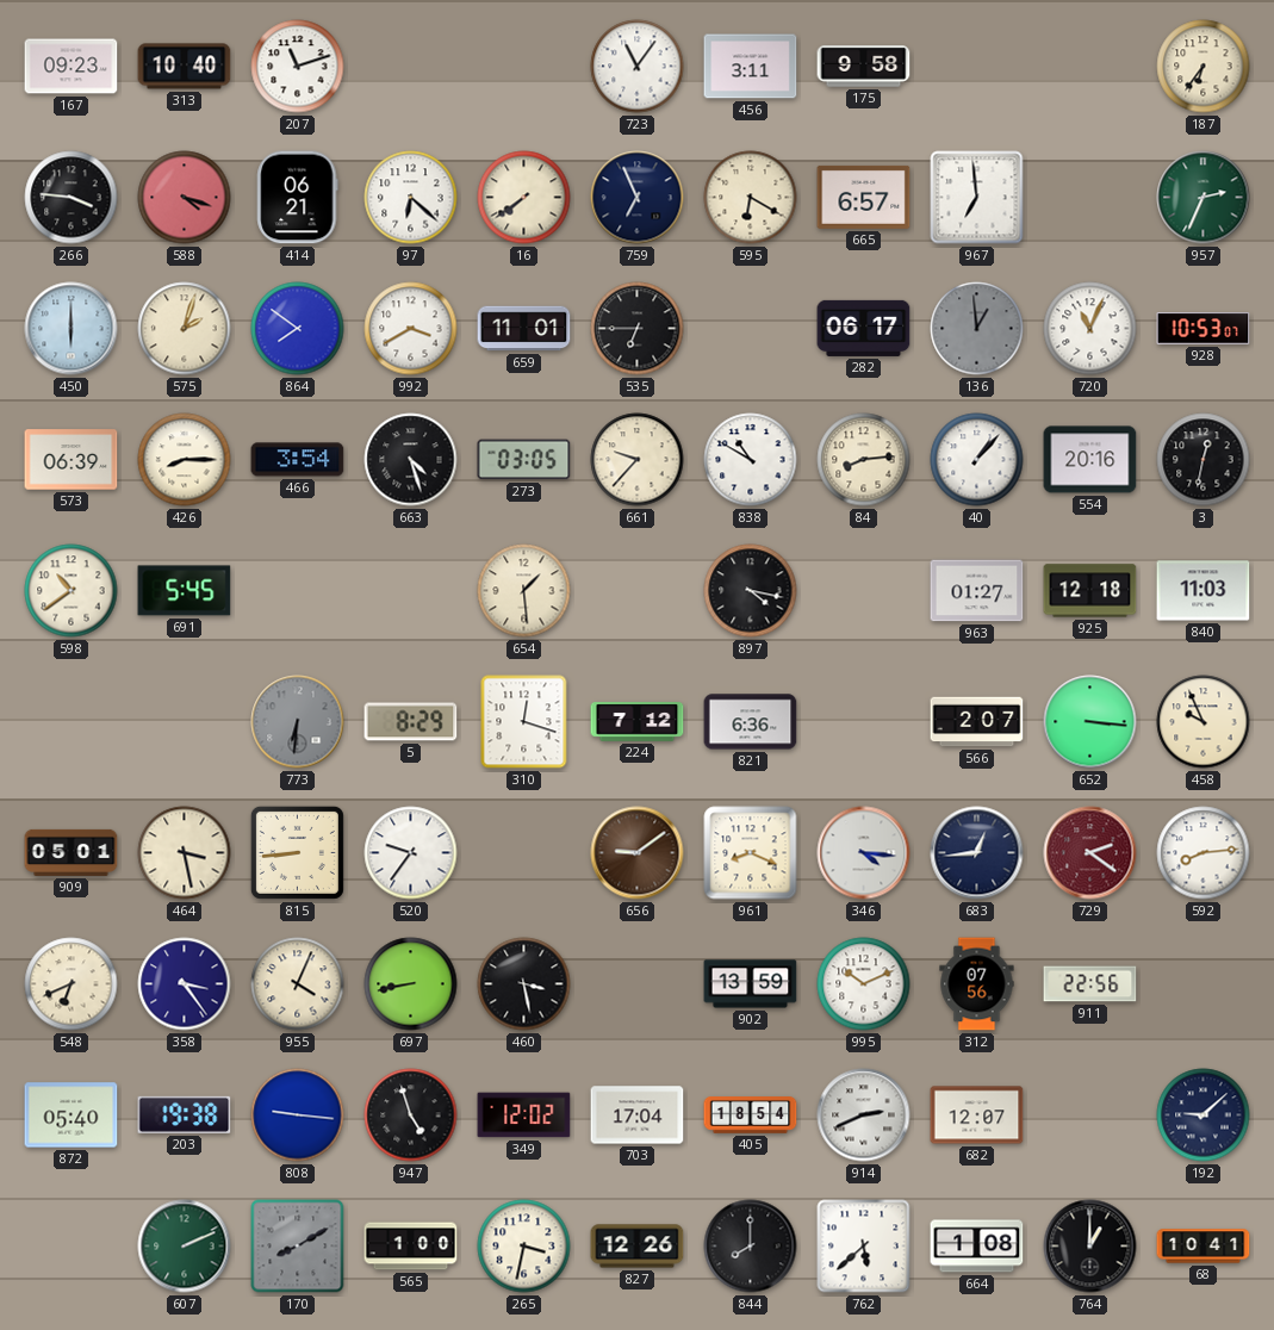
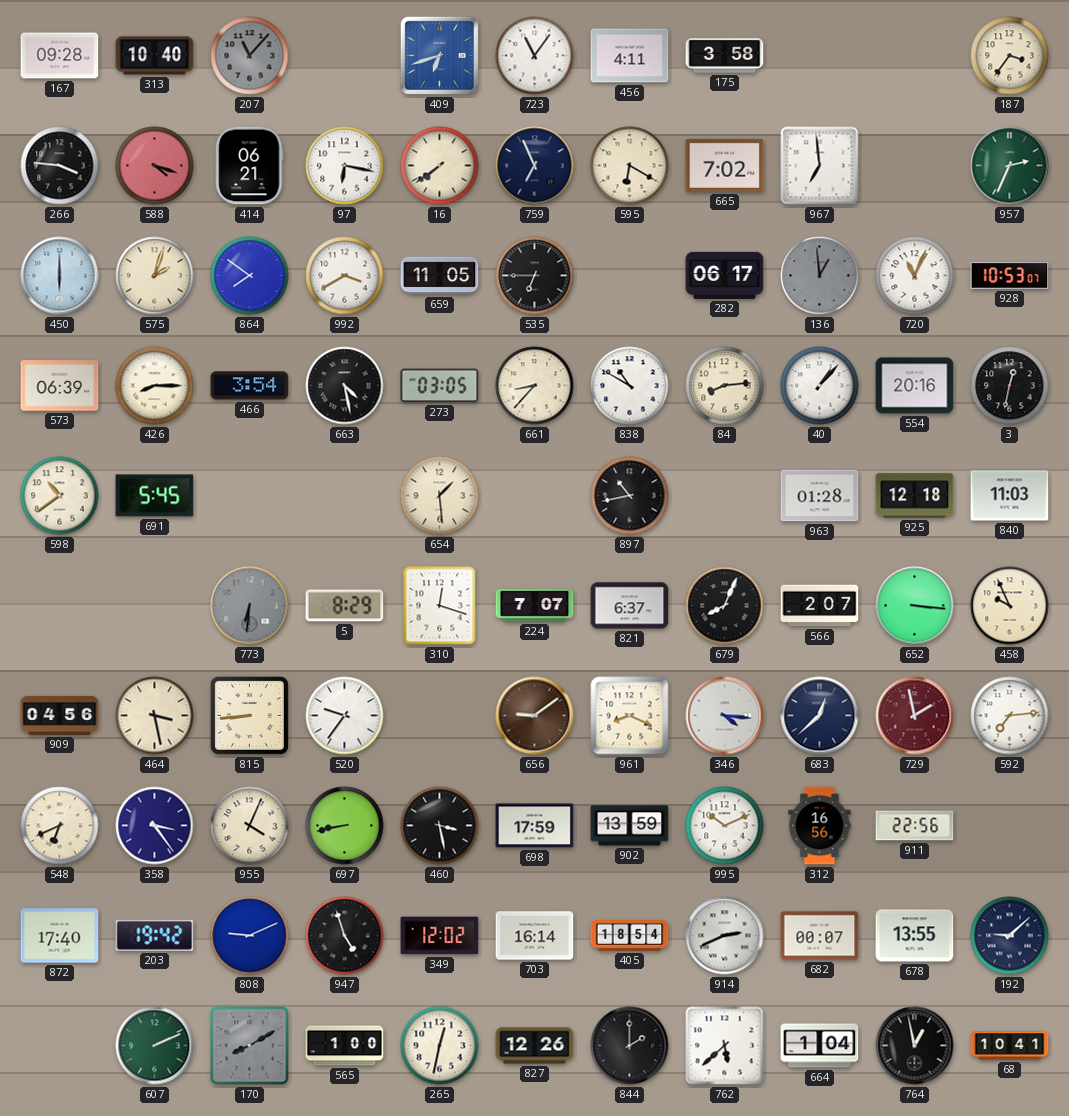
167: 09:23 -> 09:28
207: 11:12 -> 11:07
207 dial: white -> grey
409: none -> 6:42
456: 3:11 -> 4:11
175: 9:58 -> 3:58
187: 6:36 -> 3:36
97: 6:22 -> 6:17
665: 6:57 -> 7:02
659: 11:01 -> 11:05
663: 4:27 -> 4:28
661: 9:37 -> 8:37
897: 4:17 -> 10:43
963: 01:27 -> 01:28
224: 7:12 -> 7:07
821: 6:36 -> 6:37
679: none -> 8:04
909: 05:01 -> 04:56
683: 12:44 -> 12:38
729: 2:21 -> 1:58
592: 8:14 -> 7:14
698: none -> 17:59
312: 07:56 -> 16:56
872: 05:40 -> 17:40
203: 19:38 -> 19:42
808: 9:16 -> 9:11
703: 17:04 -> 16:14
682: 12:07 -> 00:07
678: none -> 13:55
265: 3:32 -> 12:32
844: 8:00 -> 2:00
664: 1:08 -> 1:04
764: 1:00 -> 12:58
